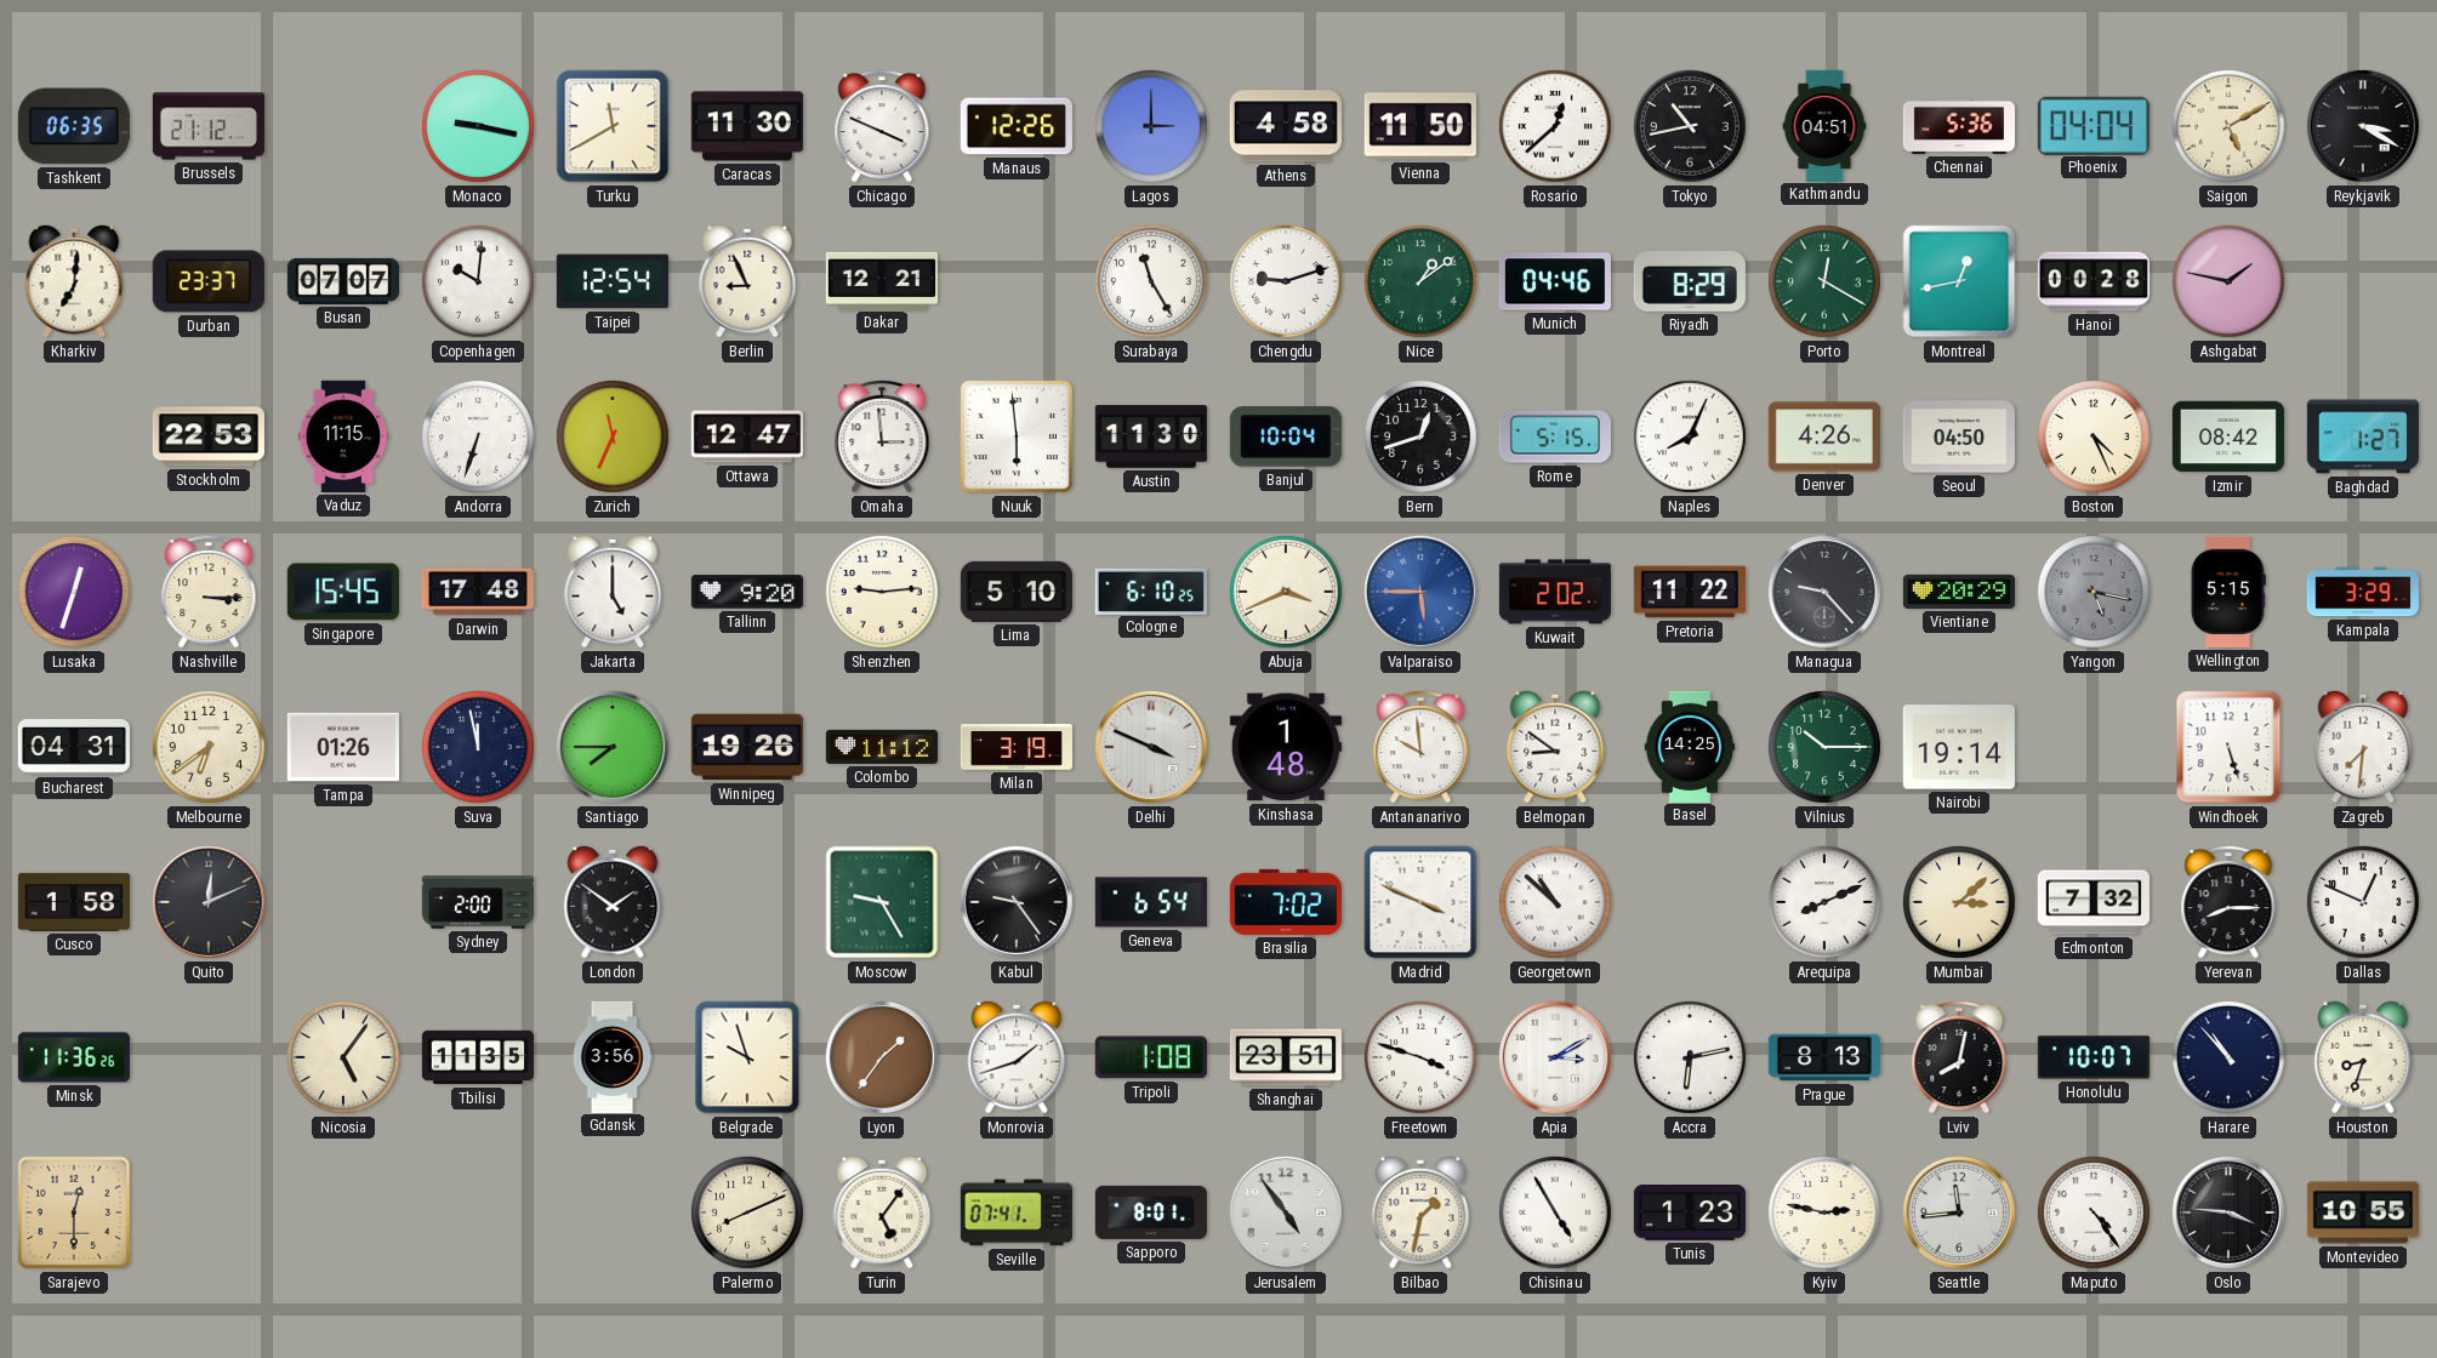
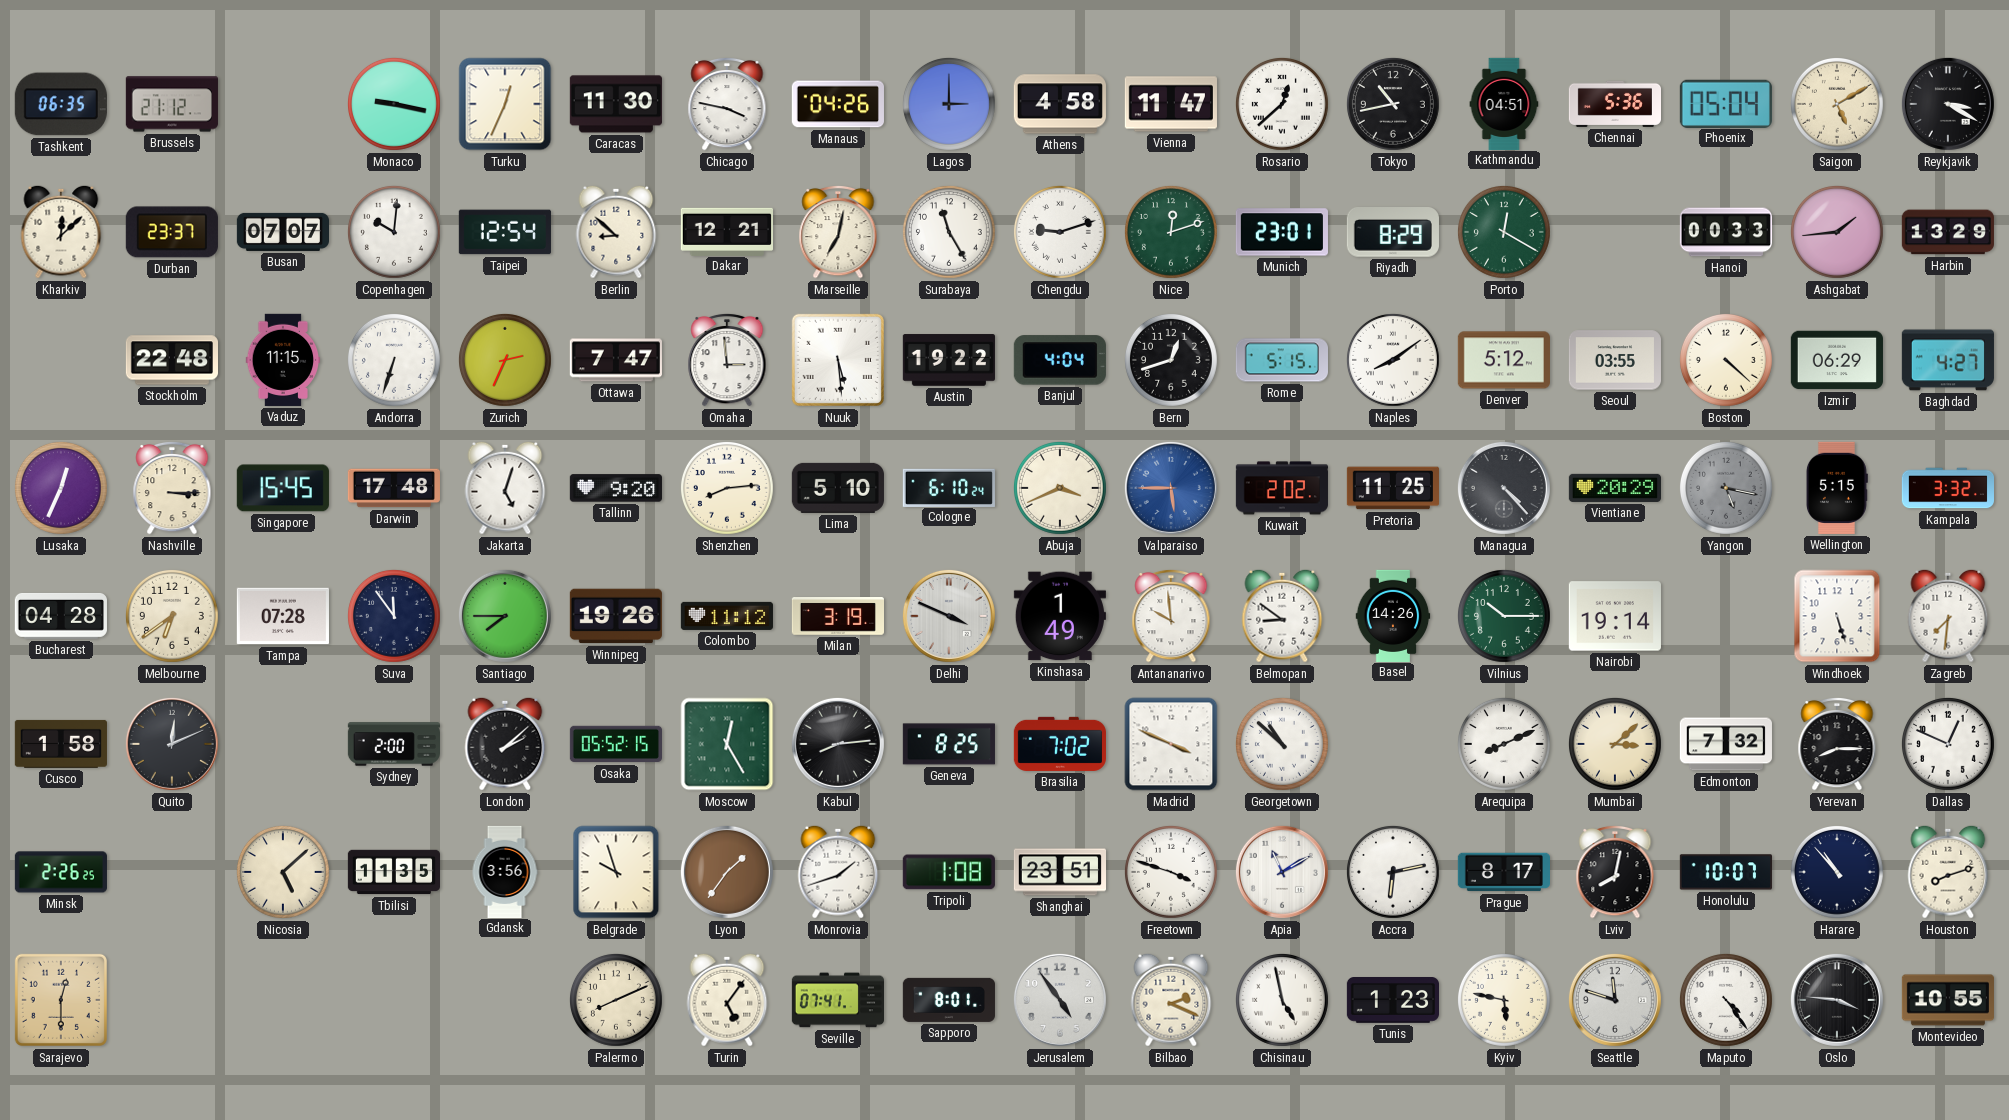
Turku: 11:40 -> 12:34
Chicago: 3:49 -> 3:47
Manaus: 12:26 -> 04:26
Vienna: 11:50 -> 11:47
Phoenix: 04:04 -> 05:04
Kharkiv: 7:01 -> 12:08
Berlin: 8:56 -> 8:52
Marseille: none -> 7:02
Nice: 1:09 -> 12:12
Munich: 04:46 -> 23:01
Montreal: 12:43 -> none
Hanoi: 00:28 -> 00:33
Ashgabat: 1:47 -> 1:44
Harbin: none -> 13:29
Stockholm: 22:53 -> 22:48
Zurich: 11:34 -> 2:34
Ottawa: 12:47 -> 7:47
Nuuk: 5:59 -> 5:29
Austin: 11:30 -> 19:22
Banjul: 10:04 -> 4:04
Naples: 8:04 -> 8:09
Denver: 4:26 -> 5:12
Seoul: 04:50 -> 03:55
Boston: 4:26 -> 4:22
Izmir: 08:42 -> 06:29
Baghdad: 1:27 -> 4:27
Lusaka: 12:33 -> 12:34
Jakarta: 5:00 -> 5:03
Shenzhen: 9:14 -> 8:14
Cologne: 6:10:25 -> 6:10:24
Pretoria: 11:22 -> 11:25
Managua: 9:23 -> 4:23
Kampala: 3:29 -> 3:32
Bucharest: 04:31 -> 04:28
Tampa: 01:26 -> 07:28
Suva: 11:58 -> 11:54
Kinshasa: 1:48 -> 1:49
Basel: 14:25 -> 14:26
London: 1:51 -> 2:08
Osaka: none -> 05:52
Moscow: 9:25 -> 12:25
Kabul: 9:24 -> 8:14
Geneva: 6:54 -> 8:25
Minsk: 11:36 -> 2:26
Nicosia: 5:06 -> 5:08
Apia: 3:10 -> 11:10
Prague: 8:13 -> 8:17
Houston: 8:33 -> 8:12
Bilbao: 1:32 -> 2:19
Chisinau: 4:55 -> 4:58
Kyiv: 2:47 -> 5:47
Seattle: 11:44 -> 11:48
